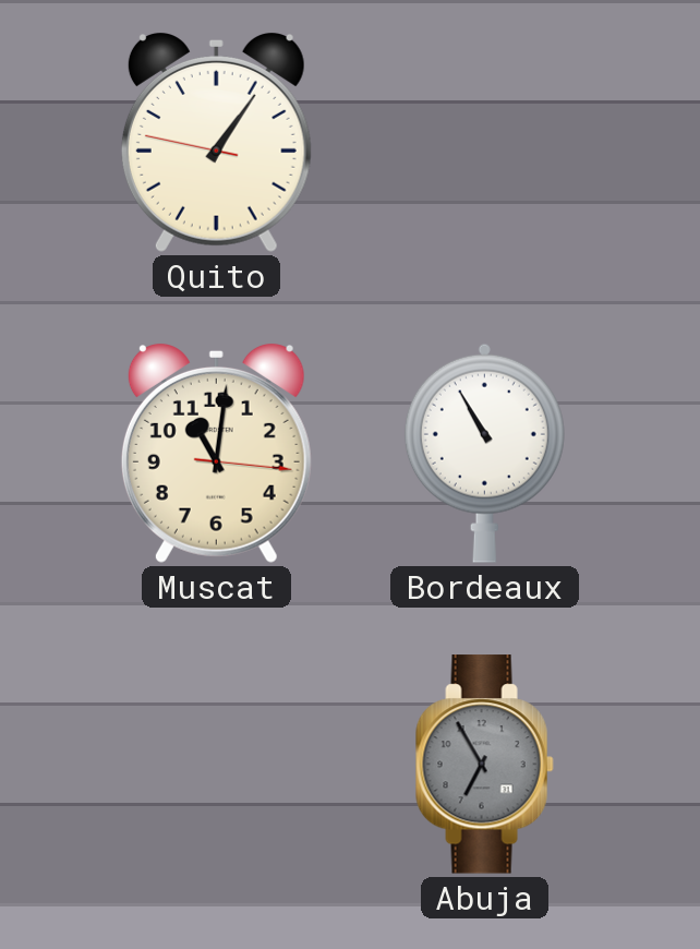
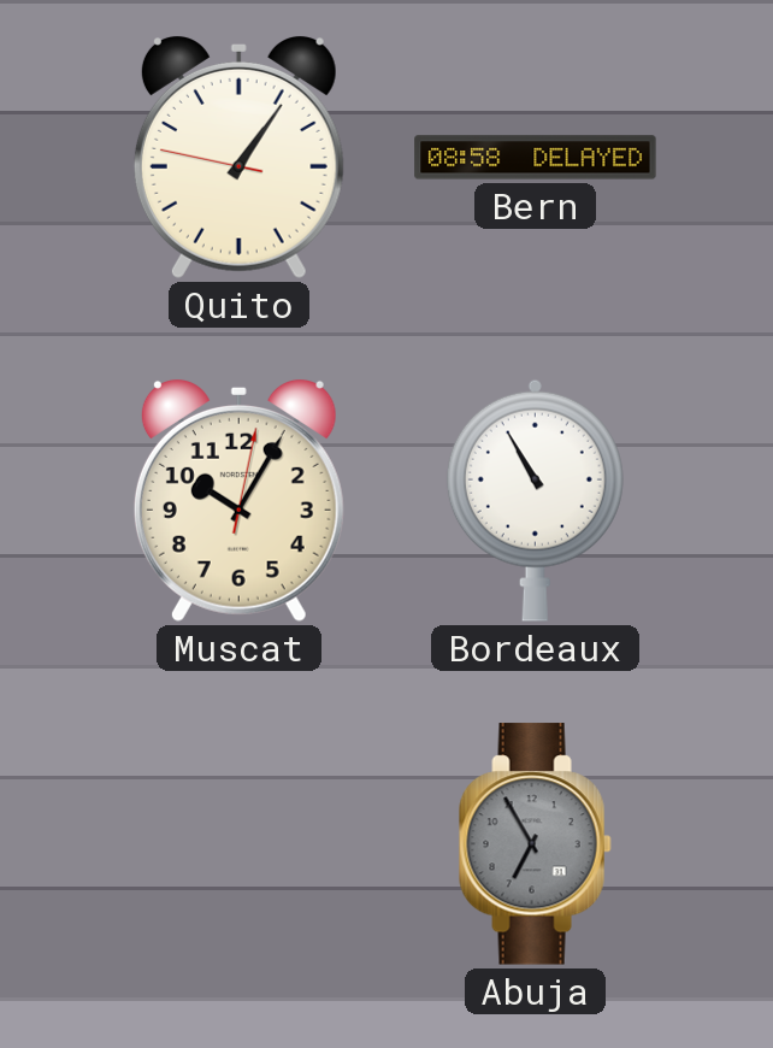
Bern: none -> 08:58
Muscat: 11:01 -> 10:05
